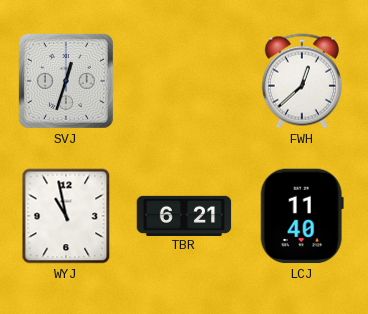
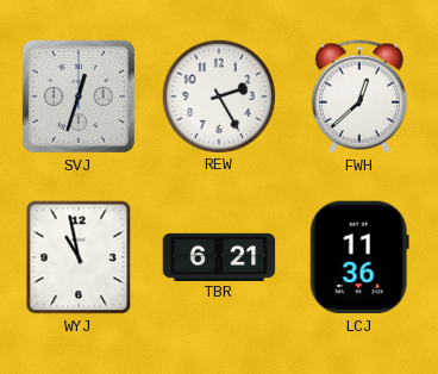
REW: none -> 2:25
LCJ: 11:40 -> 11:36
